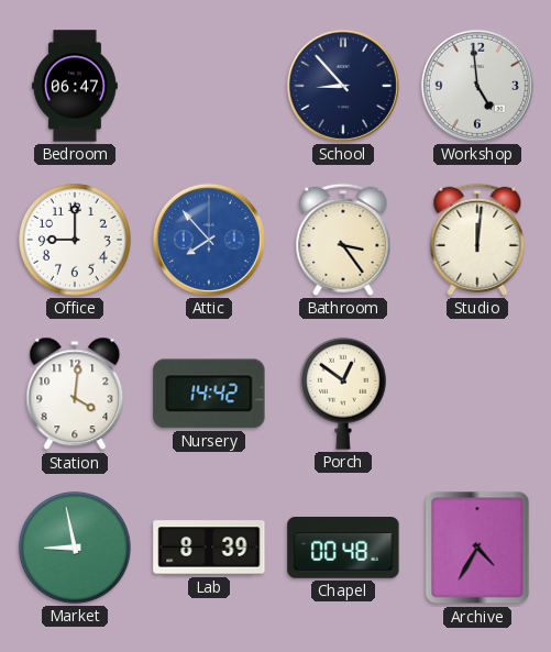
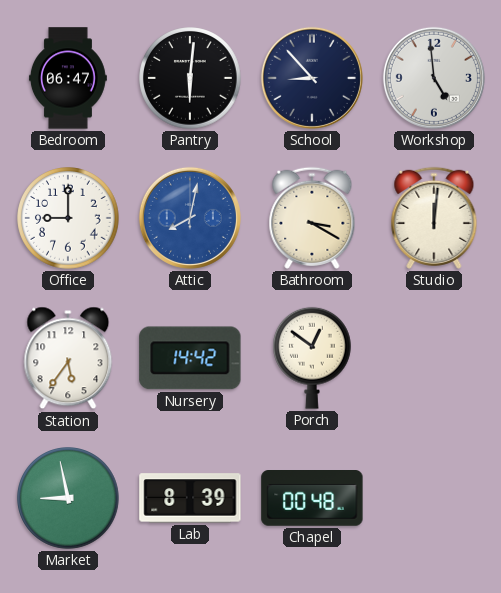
Pantry: none -> 6:01
Attic: 7:53 -> 8:02
Bathroom: 3:24 -> 3:20
Station: 4:01 -> 5:36
Archive: 4:35 -> none
